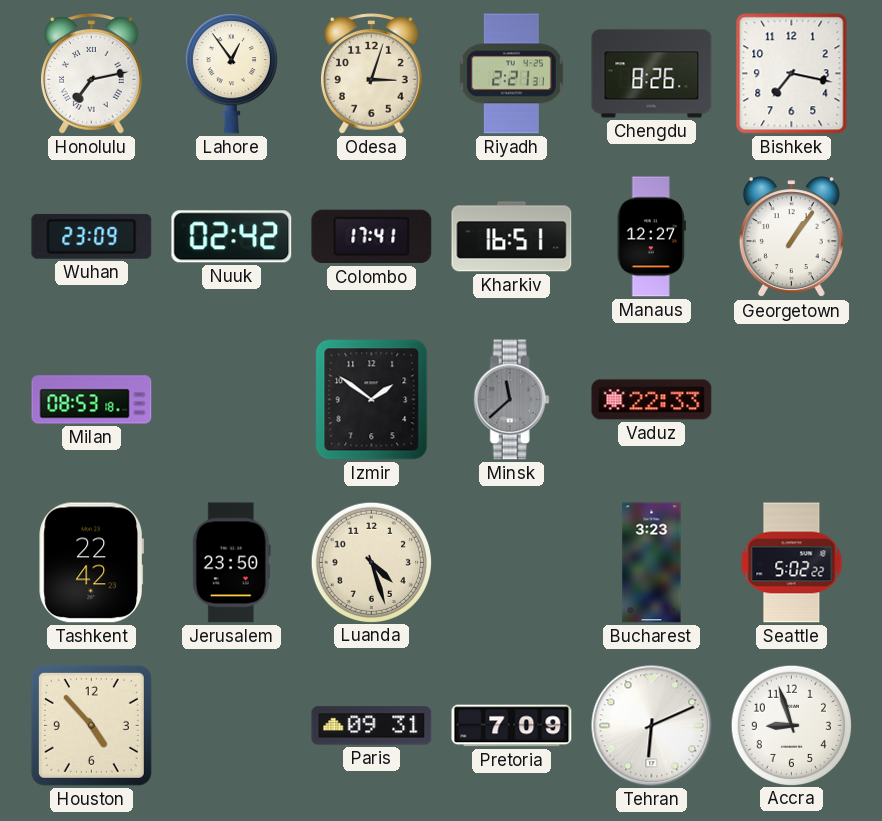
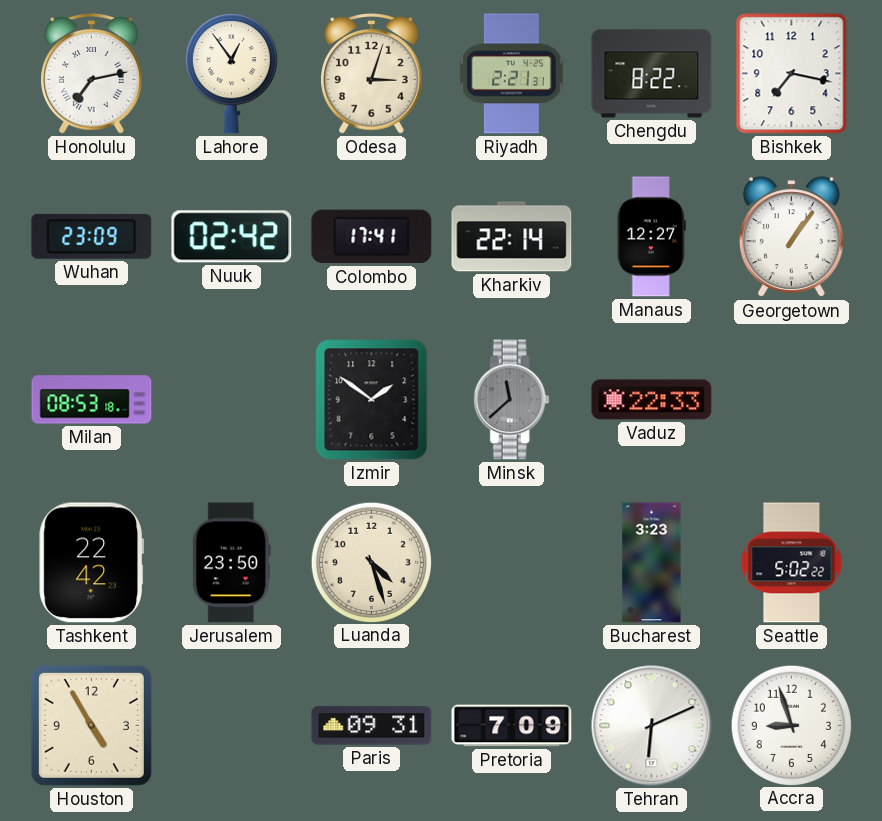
Chengdu: 8:26 -> 8:22
Kharkiv: 16:51 -> 22:14
Houston: 4:53 -> 4:55
